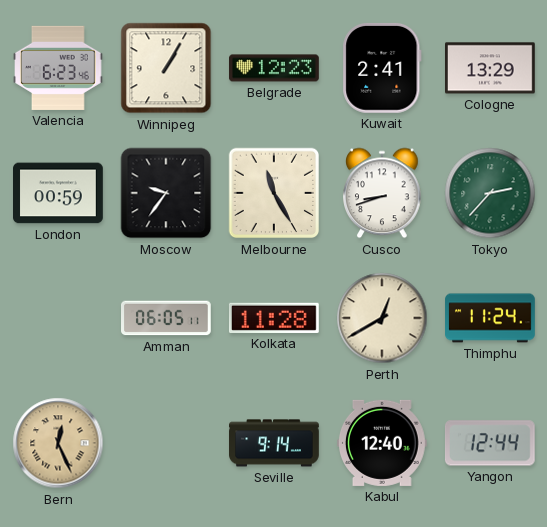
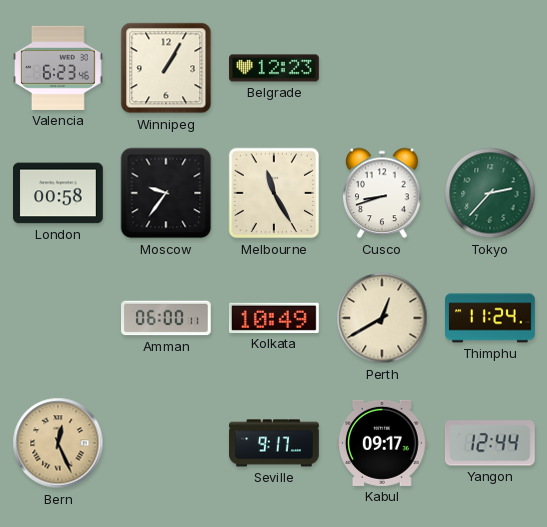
Kuwait: 2:41 -> none
Cologne: 13:29 -> none
London: 00:59 -> 00:58
Amman: 06:05 -> 06:00
Kolkata: 11:28 -> 10:49
Seville: 9:14 -> 9:17
Kabul: 12:40 -> 09:17
